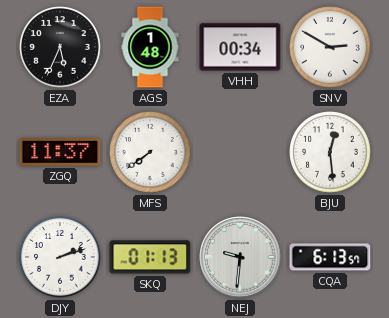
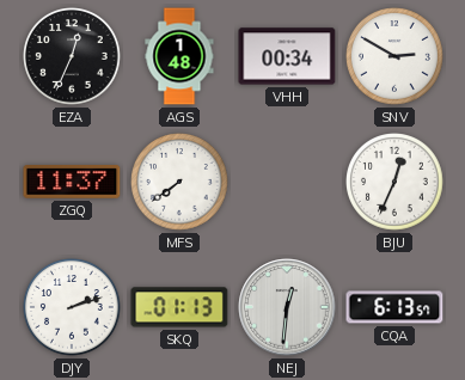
EZA: 5:34 -> 12:34
BJU: 12:29 -> 12:34
NEJ: 9:31 -> 12:31
